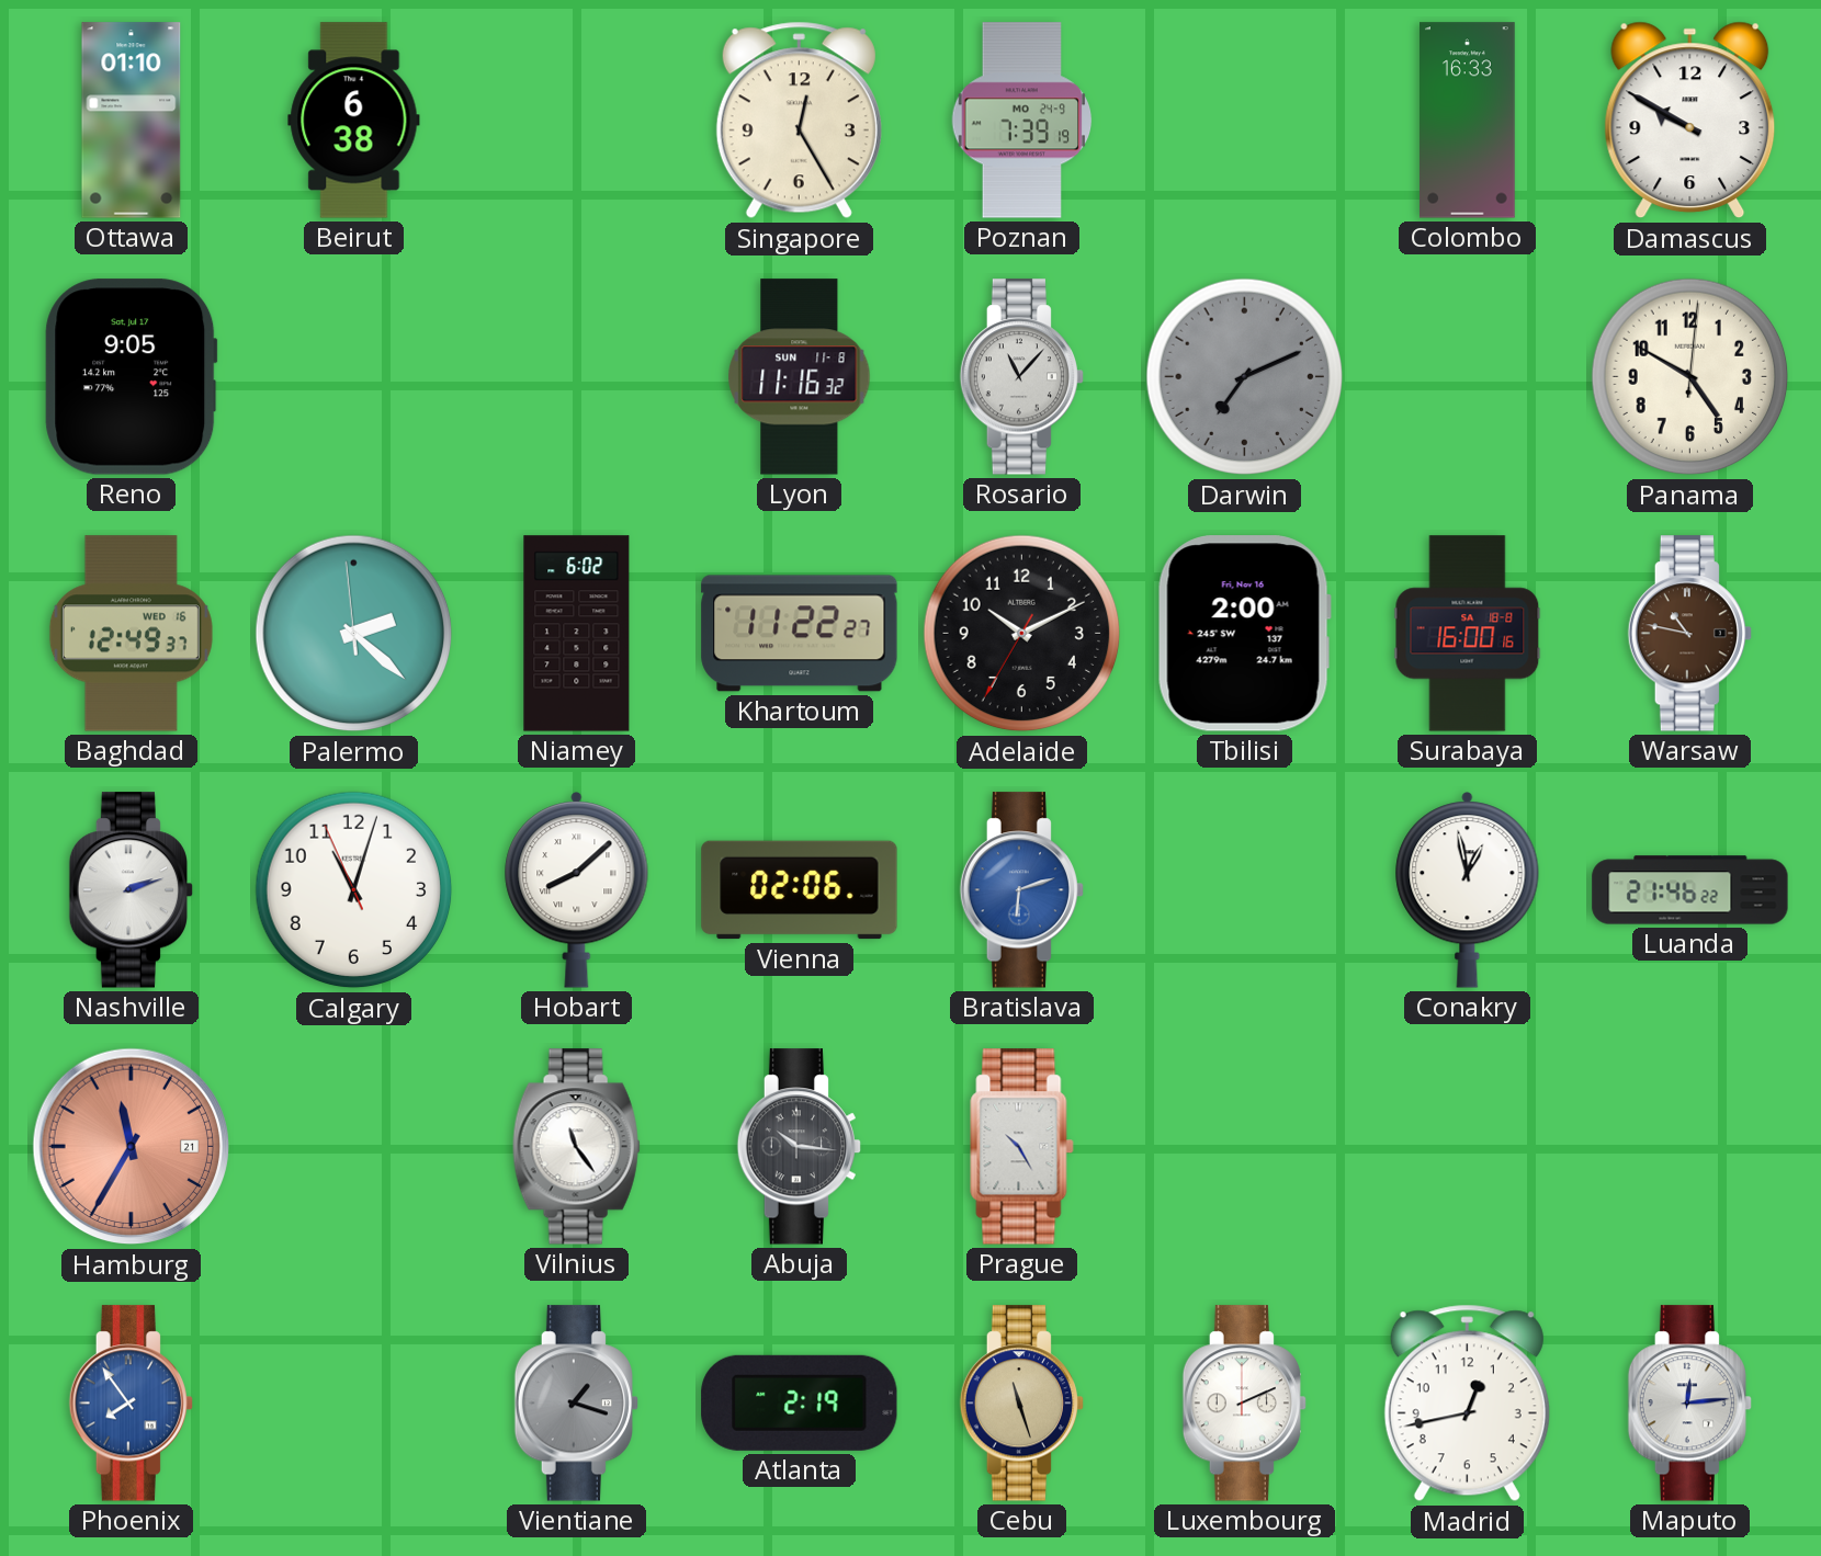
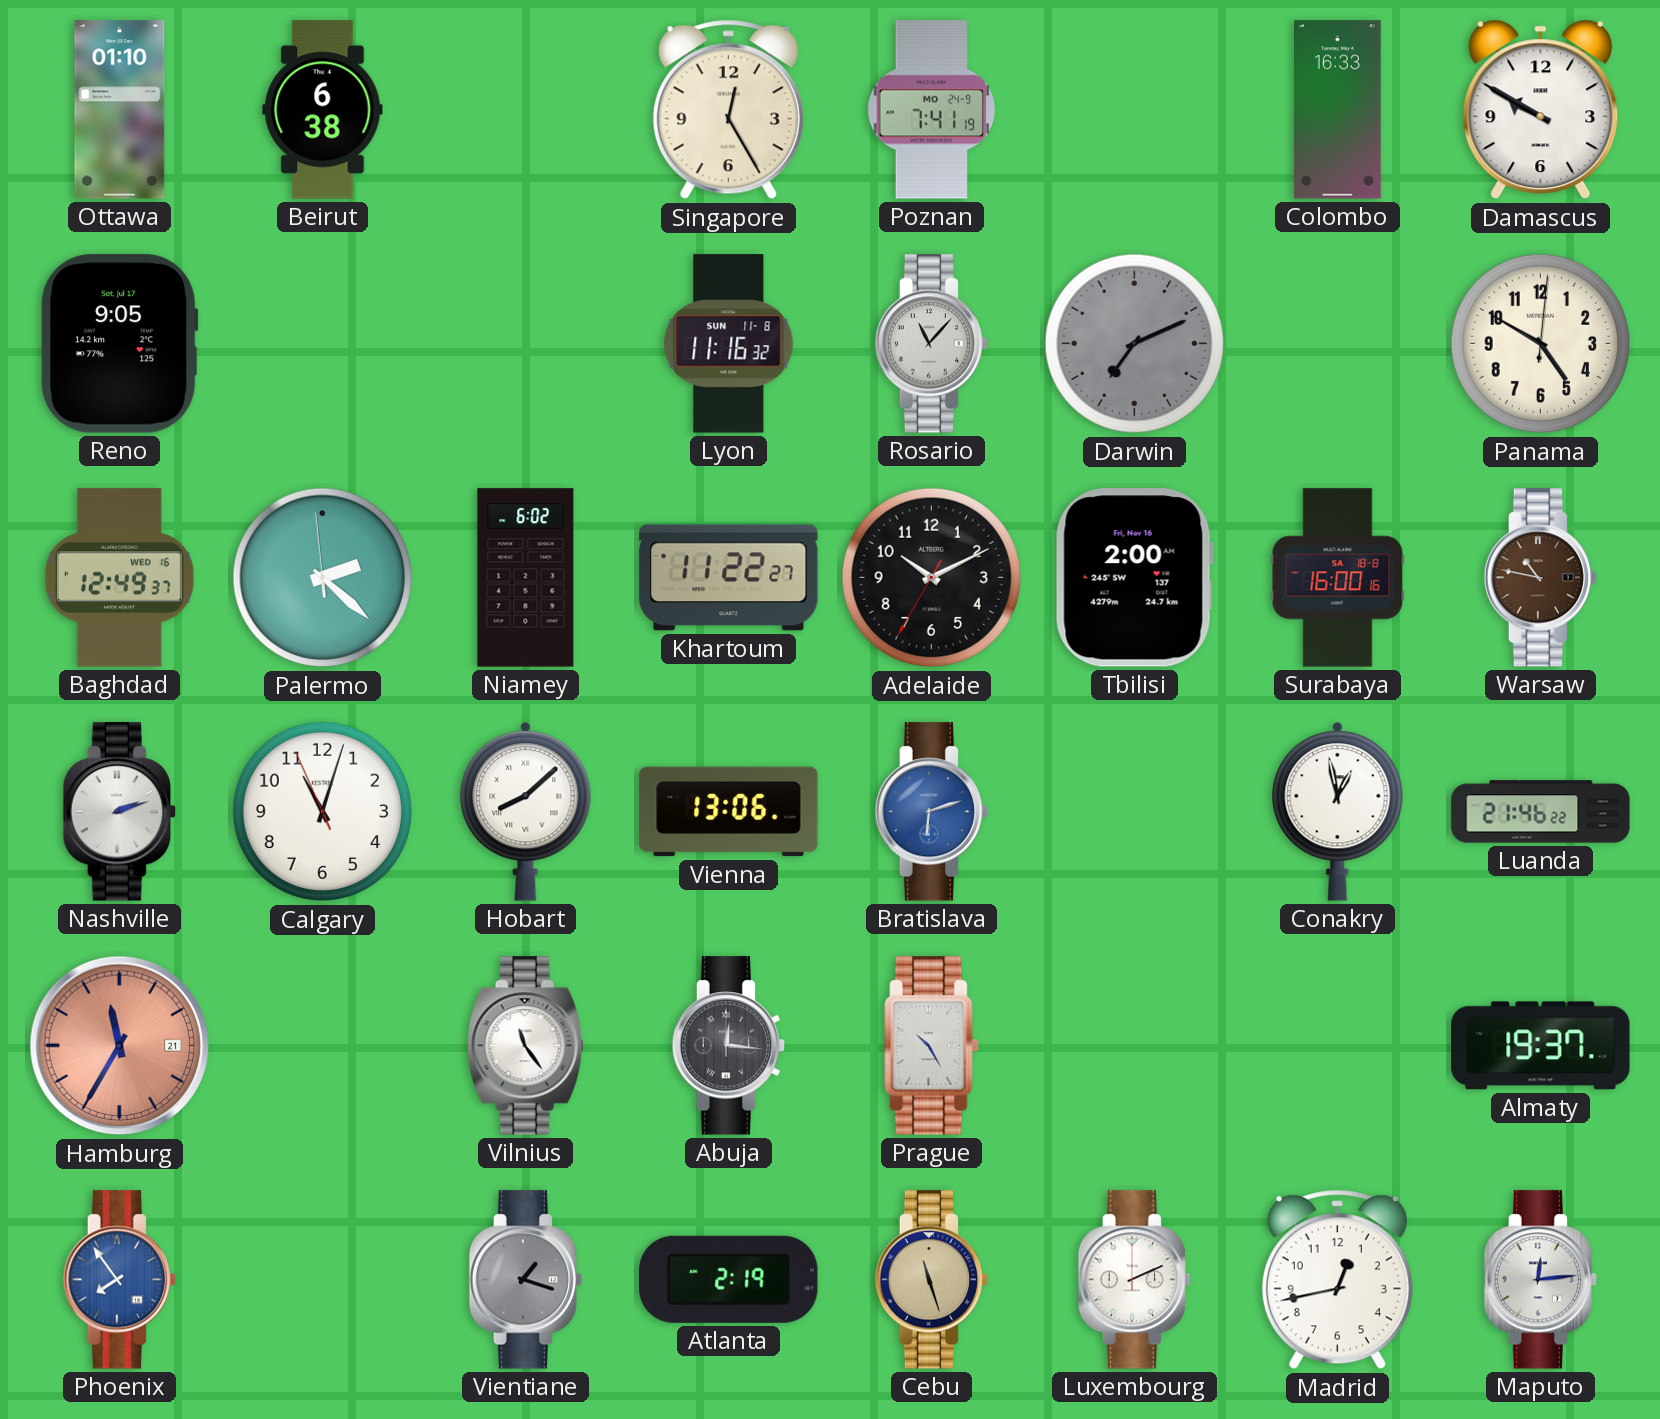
Poznan: 7:39 -> 7:41
Vienna: 02:06 -> 13:06
Abuja: 10:16 -> 12:16
Almaty: none -> 19:37
